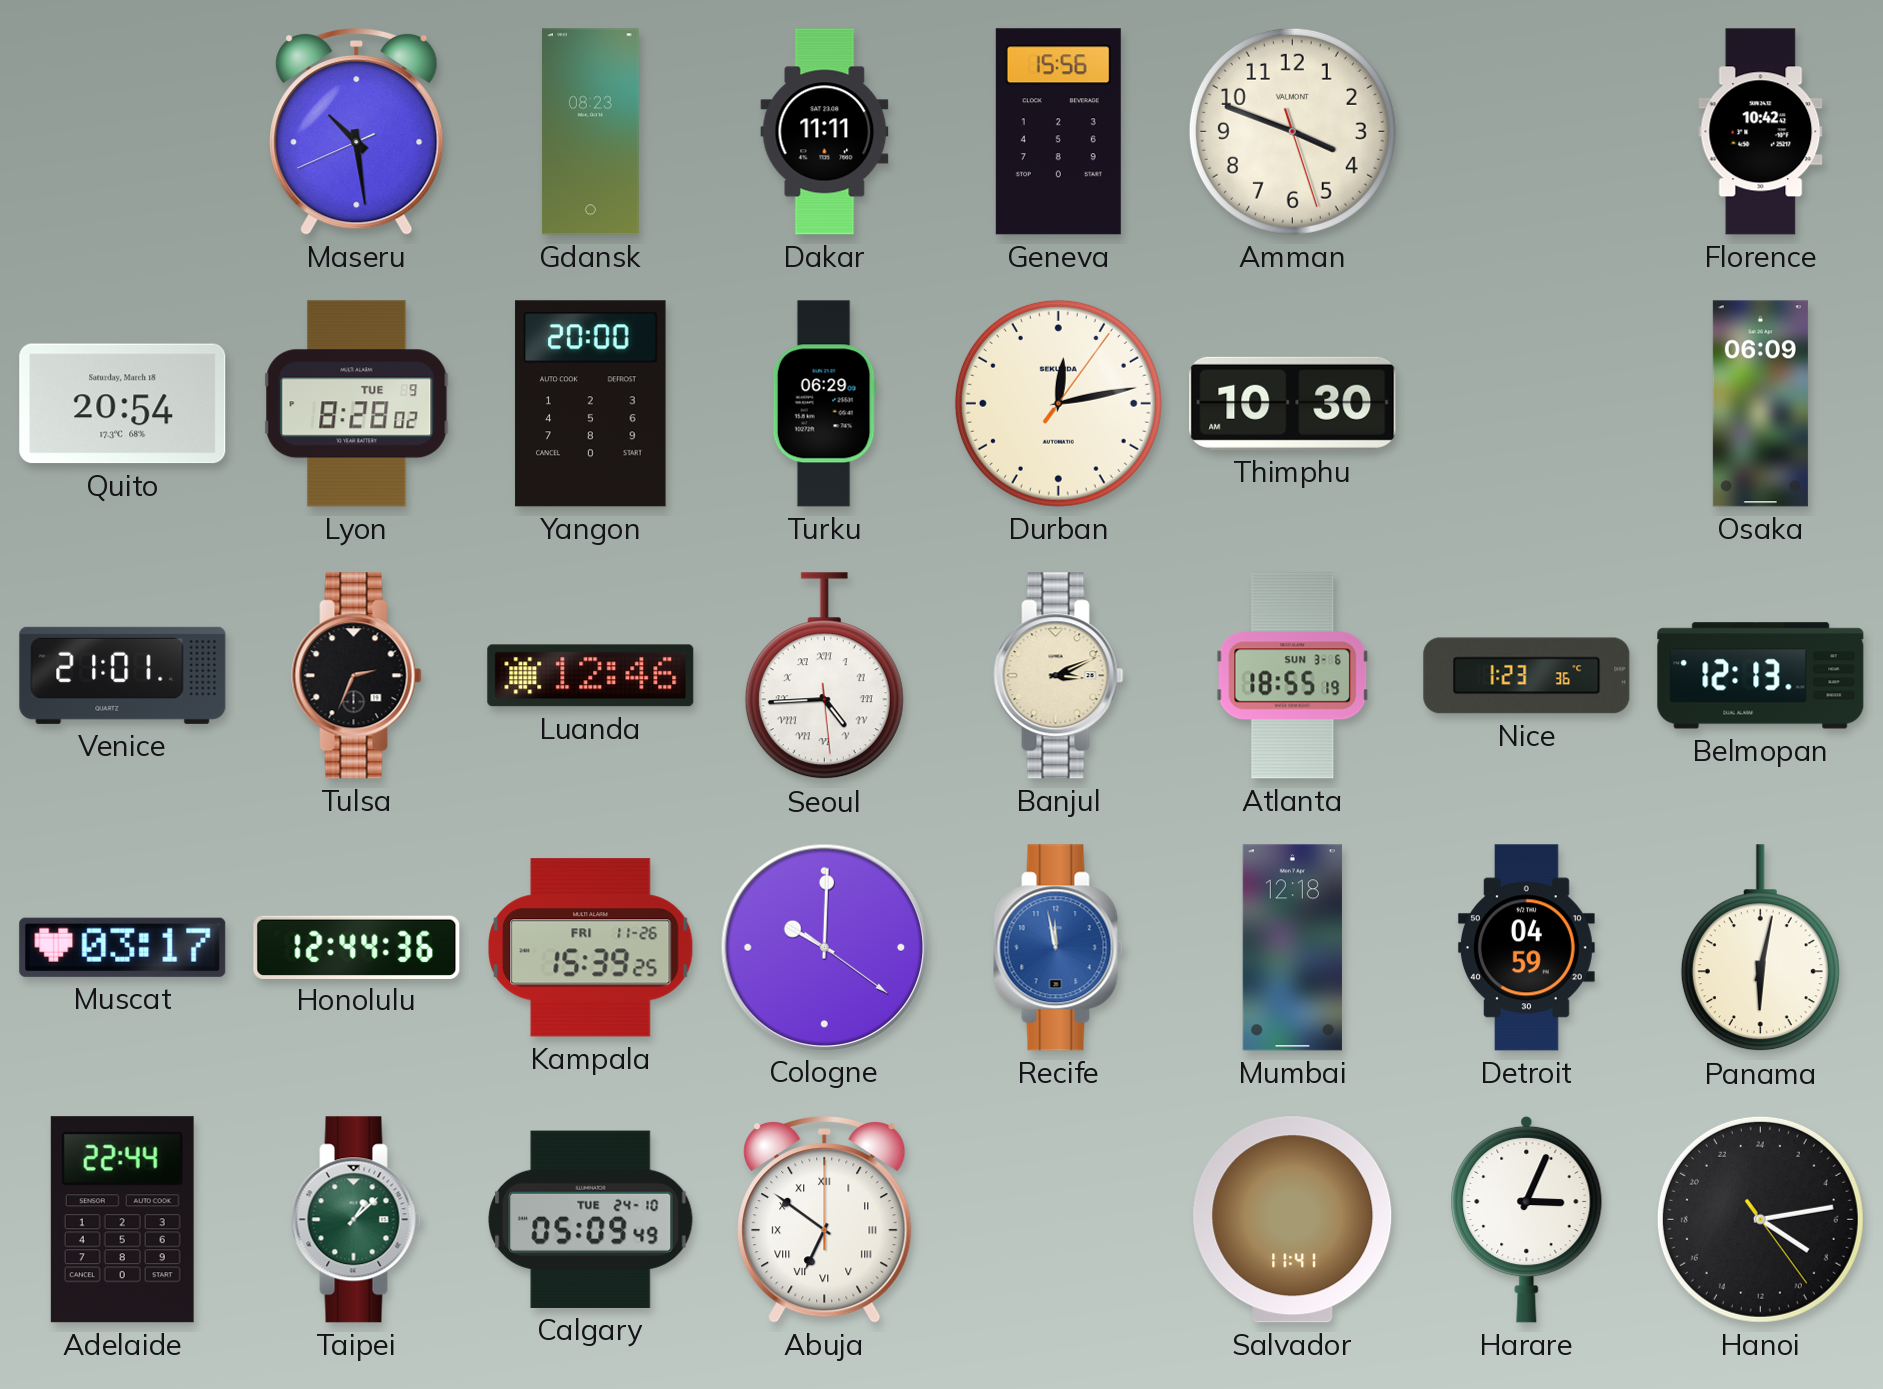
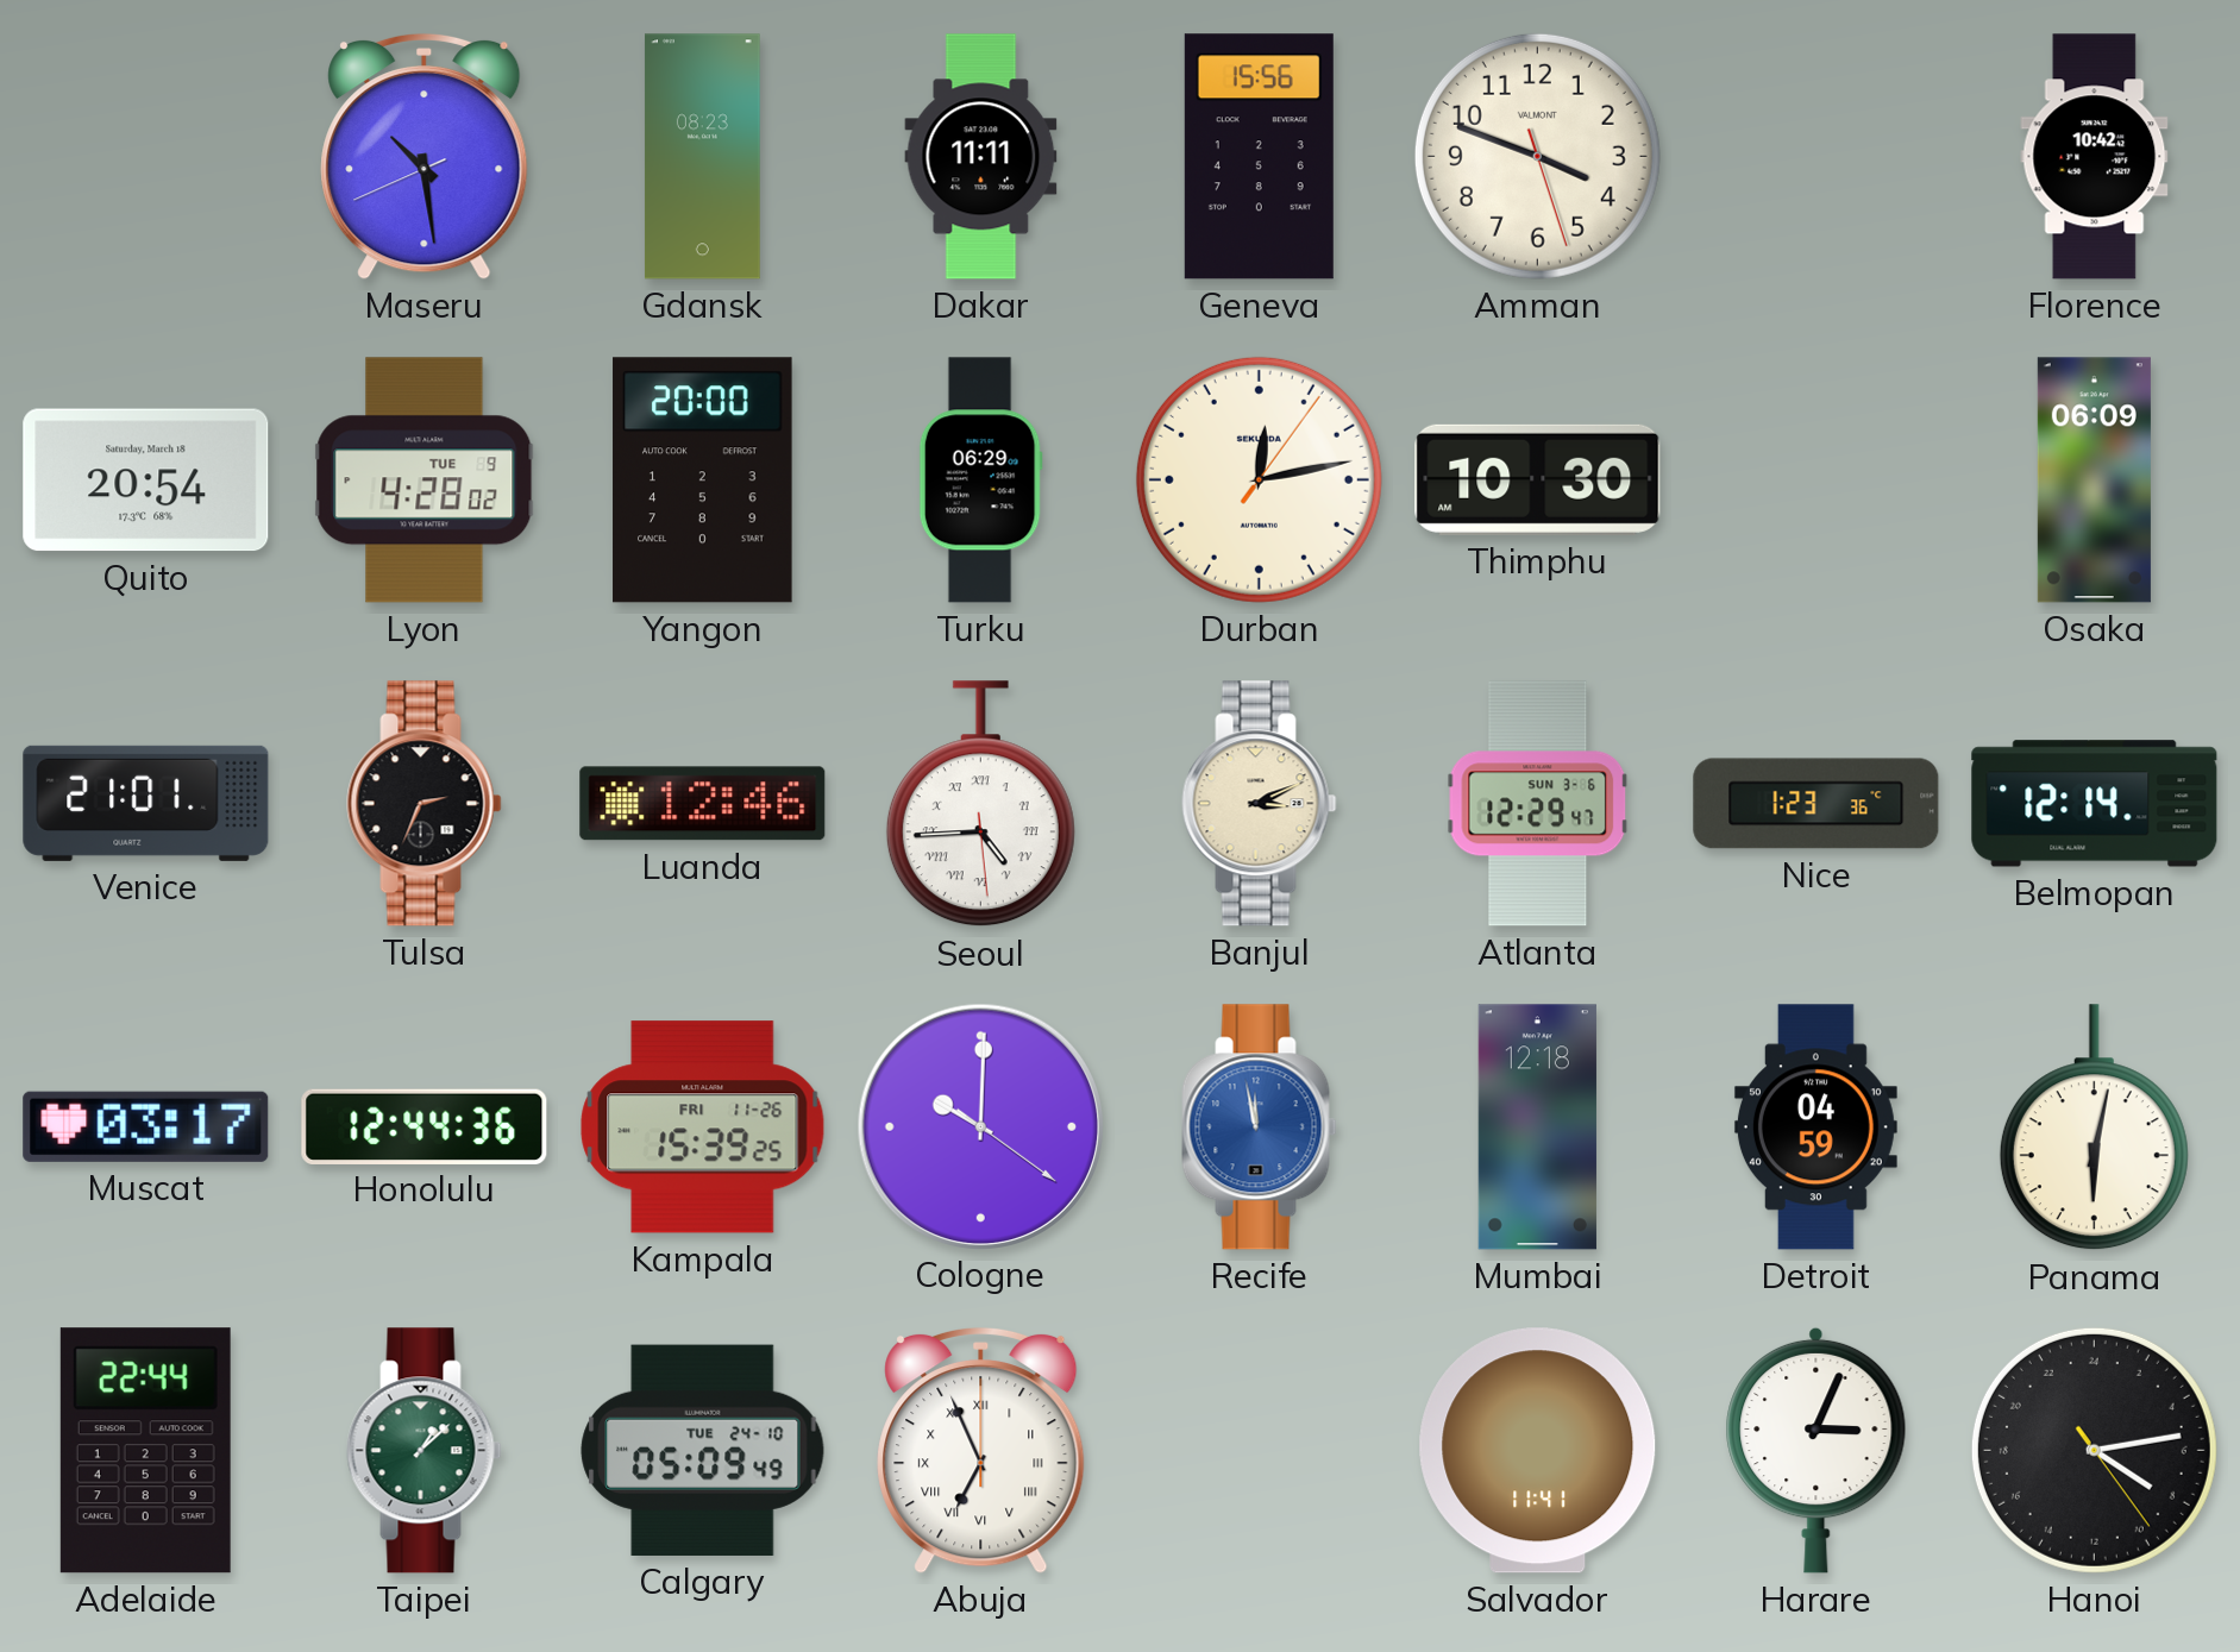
Lyon: 8:28 -> 4:28
Atlanta: 18:55 -> 12:29
Belmopan: 12:13 -> 12:14
Abuja: 6:51 -> 6:56
